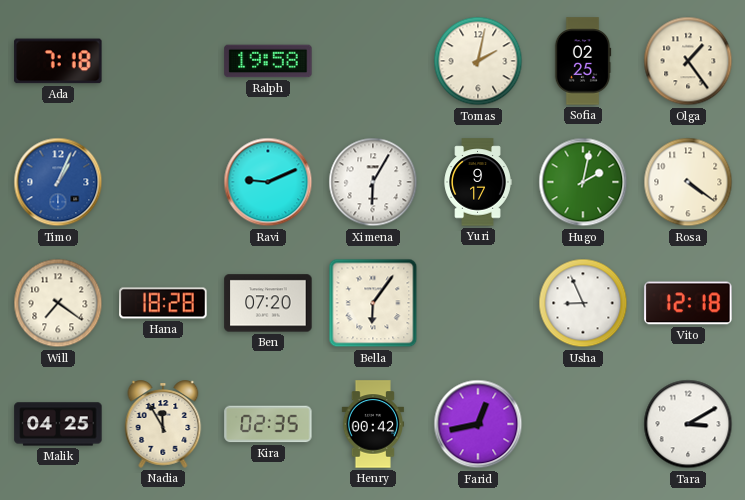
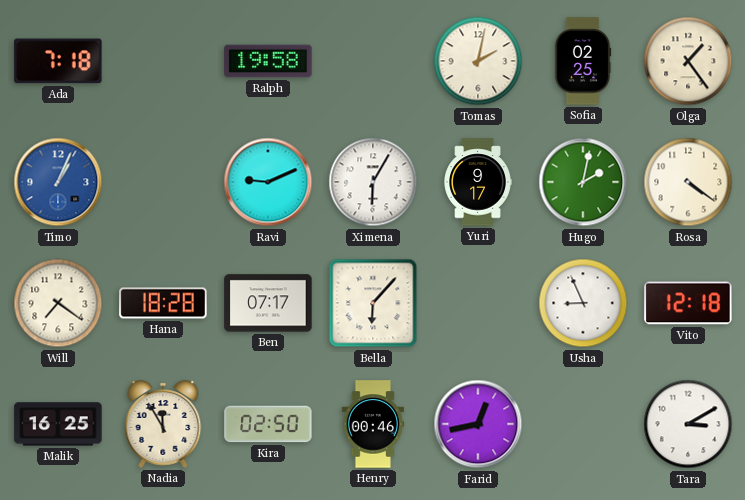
Ben: 07:20 -> 07:17
Bella: 6:06 -> 6:07
Malik: 04:25 -> 16:25
Kira: 02:35 -> 02:50
Henry: 00:42 -> 00:46
